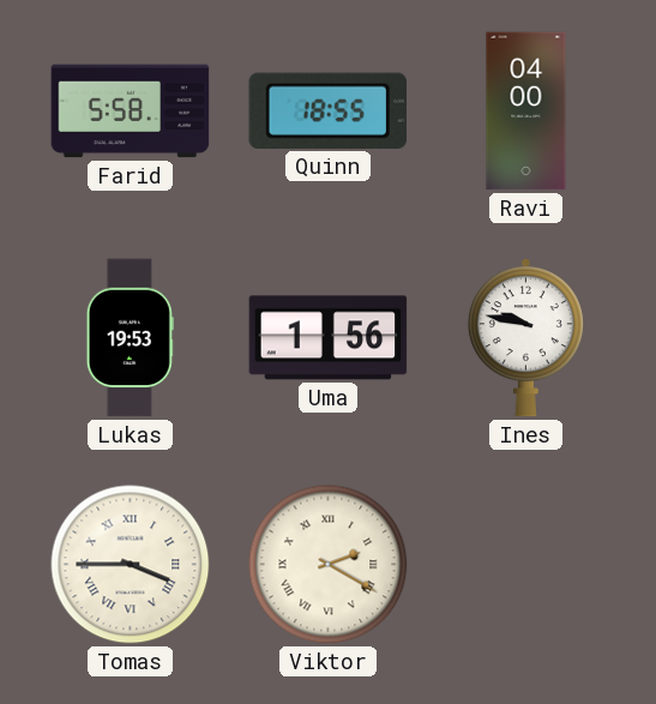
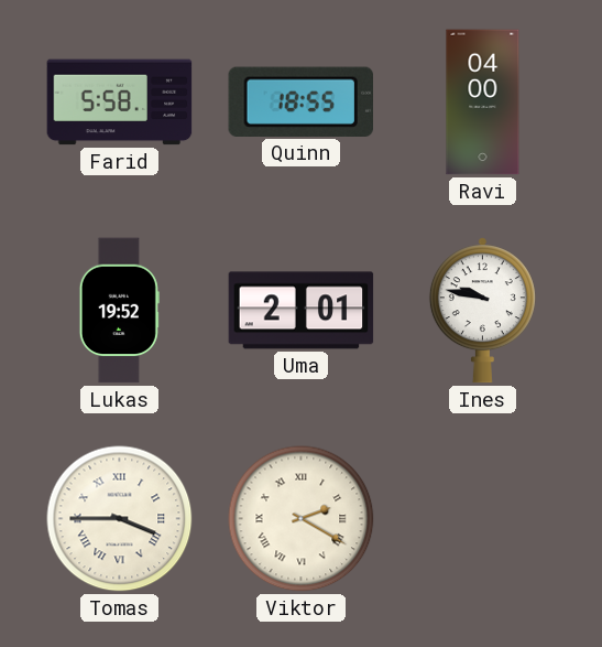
Lukas: 19:53 -> 19:52
Uma: 1:56 -> 2:01
